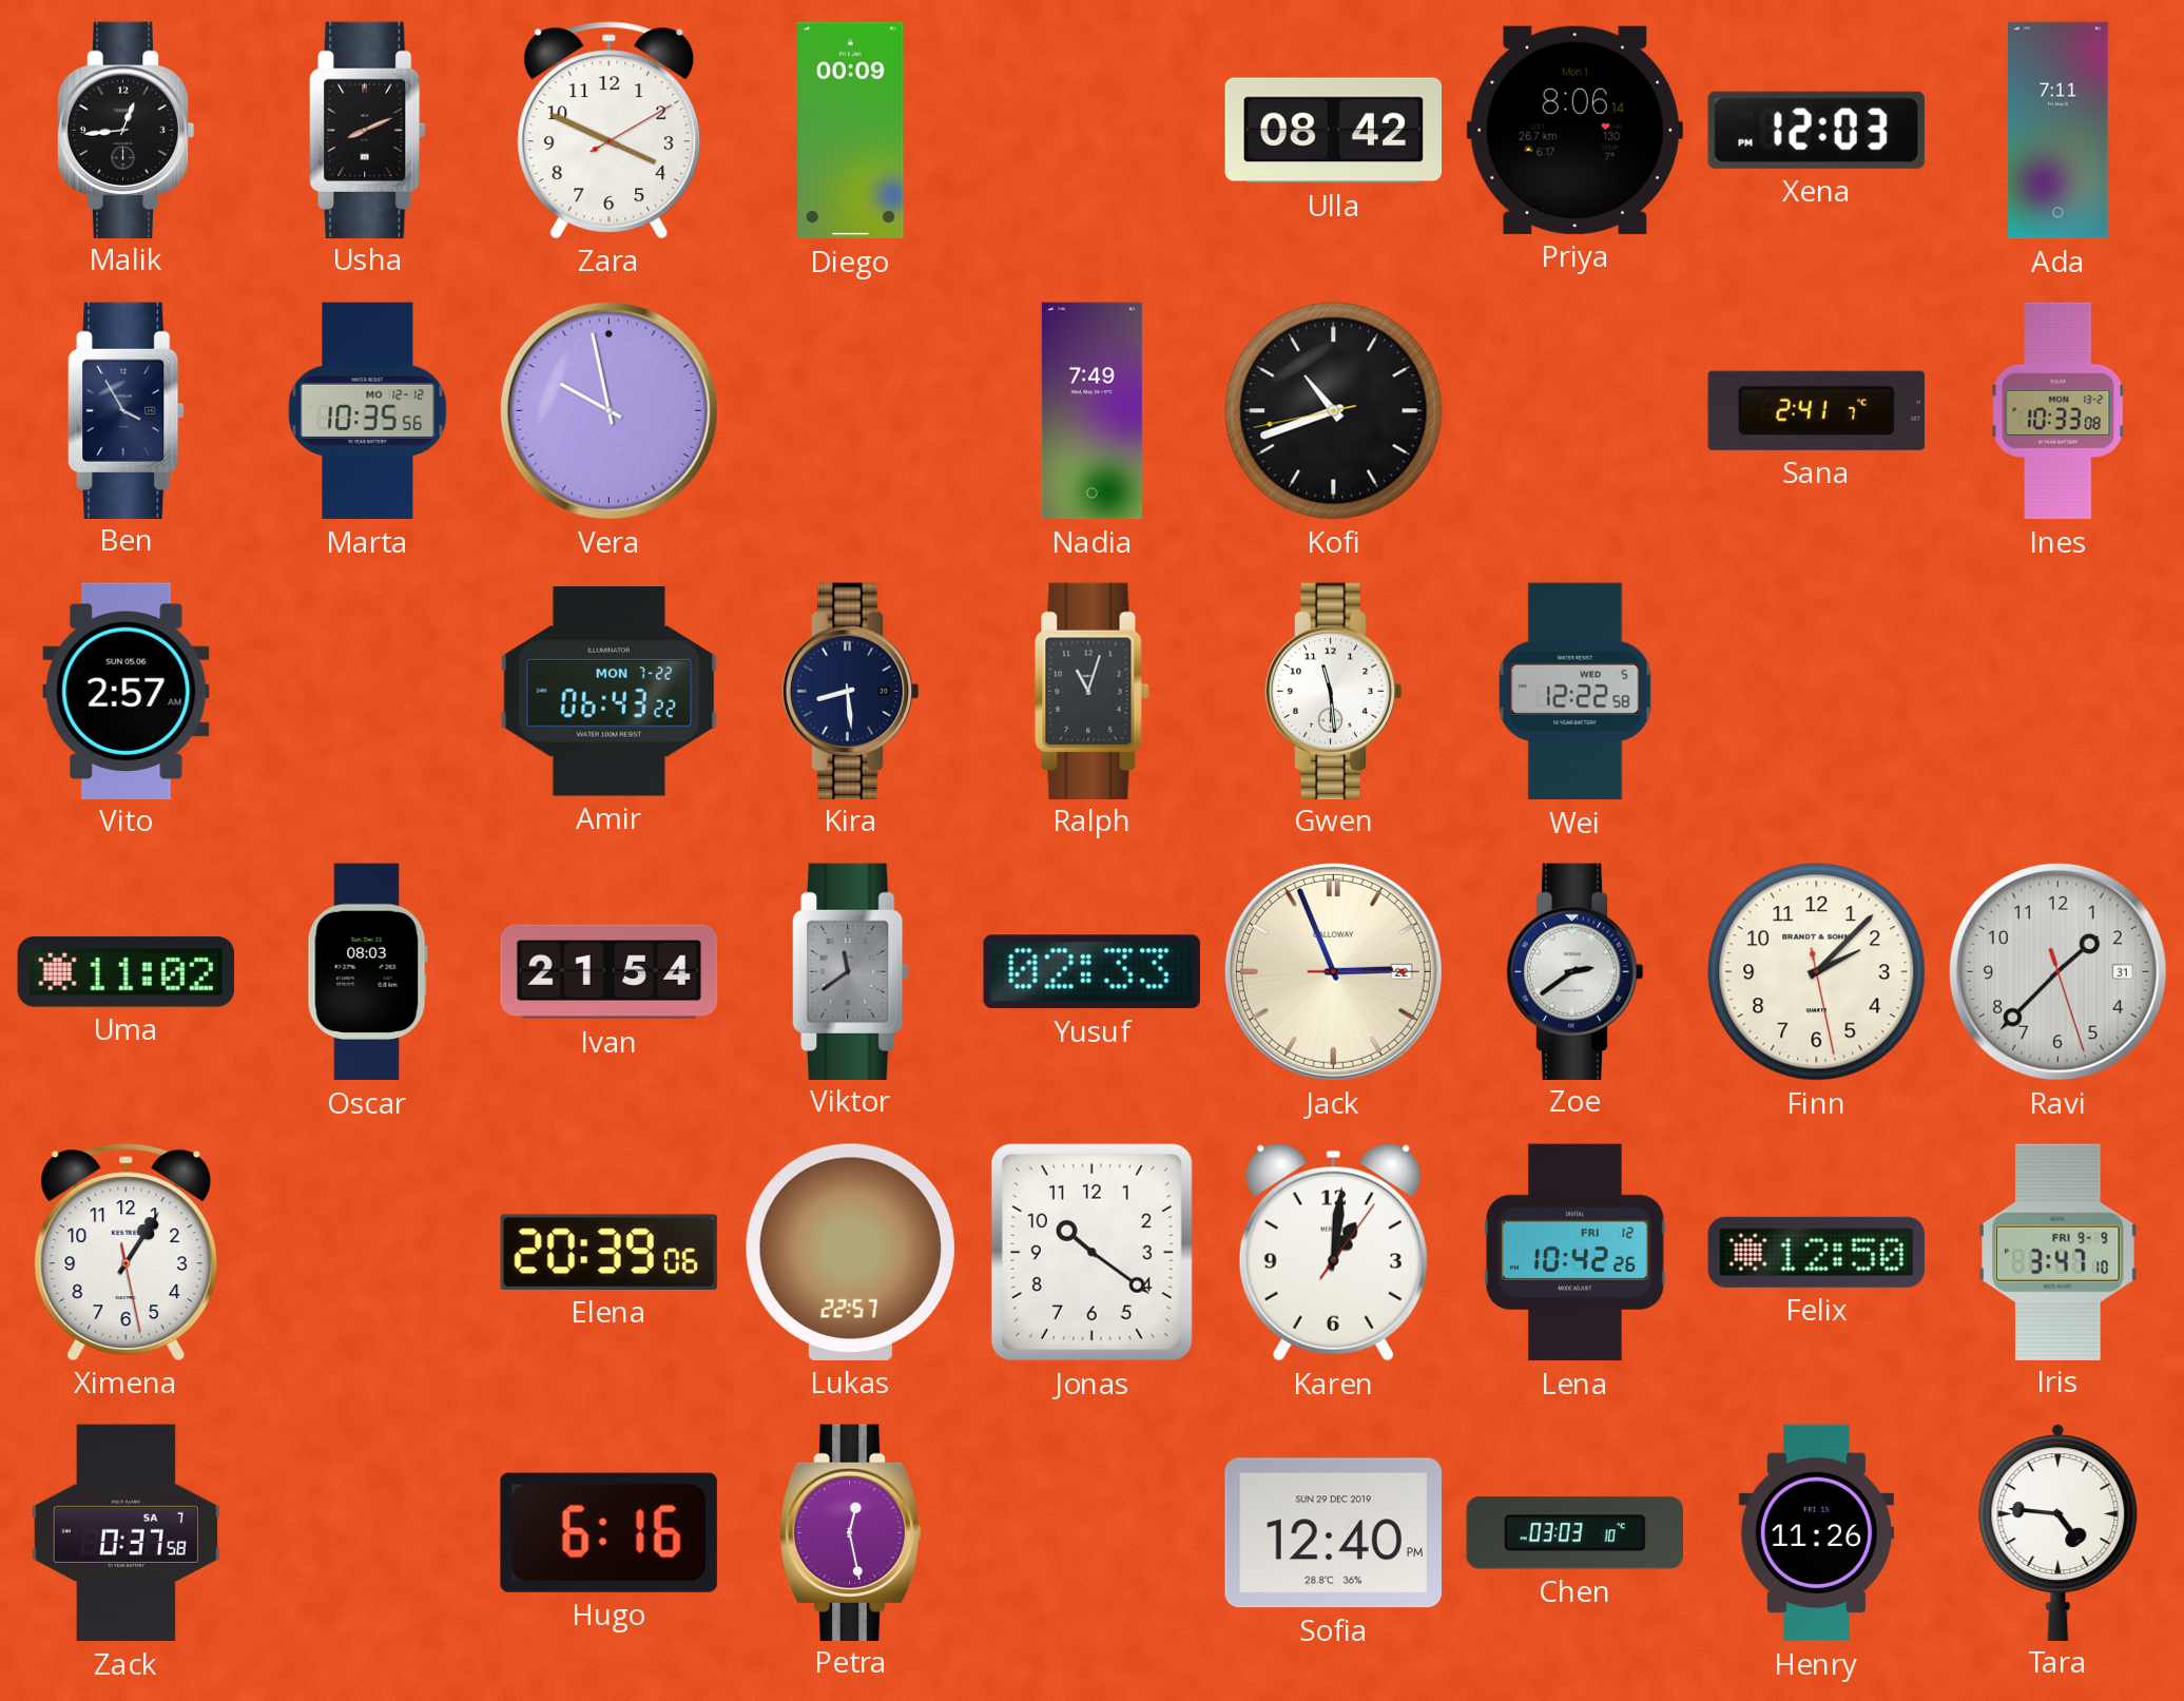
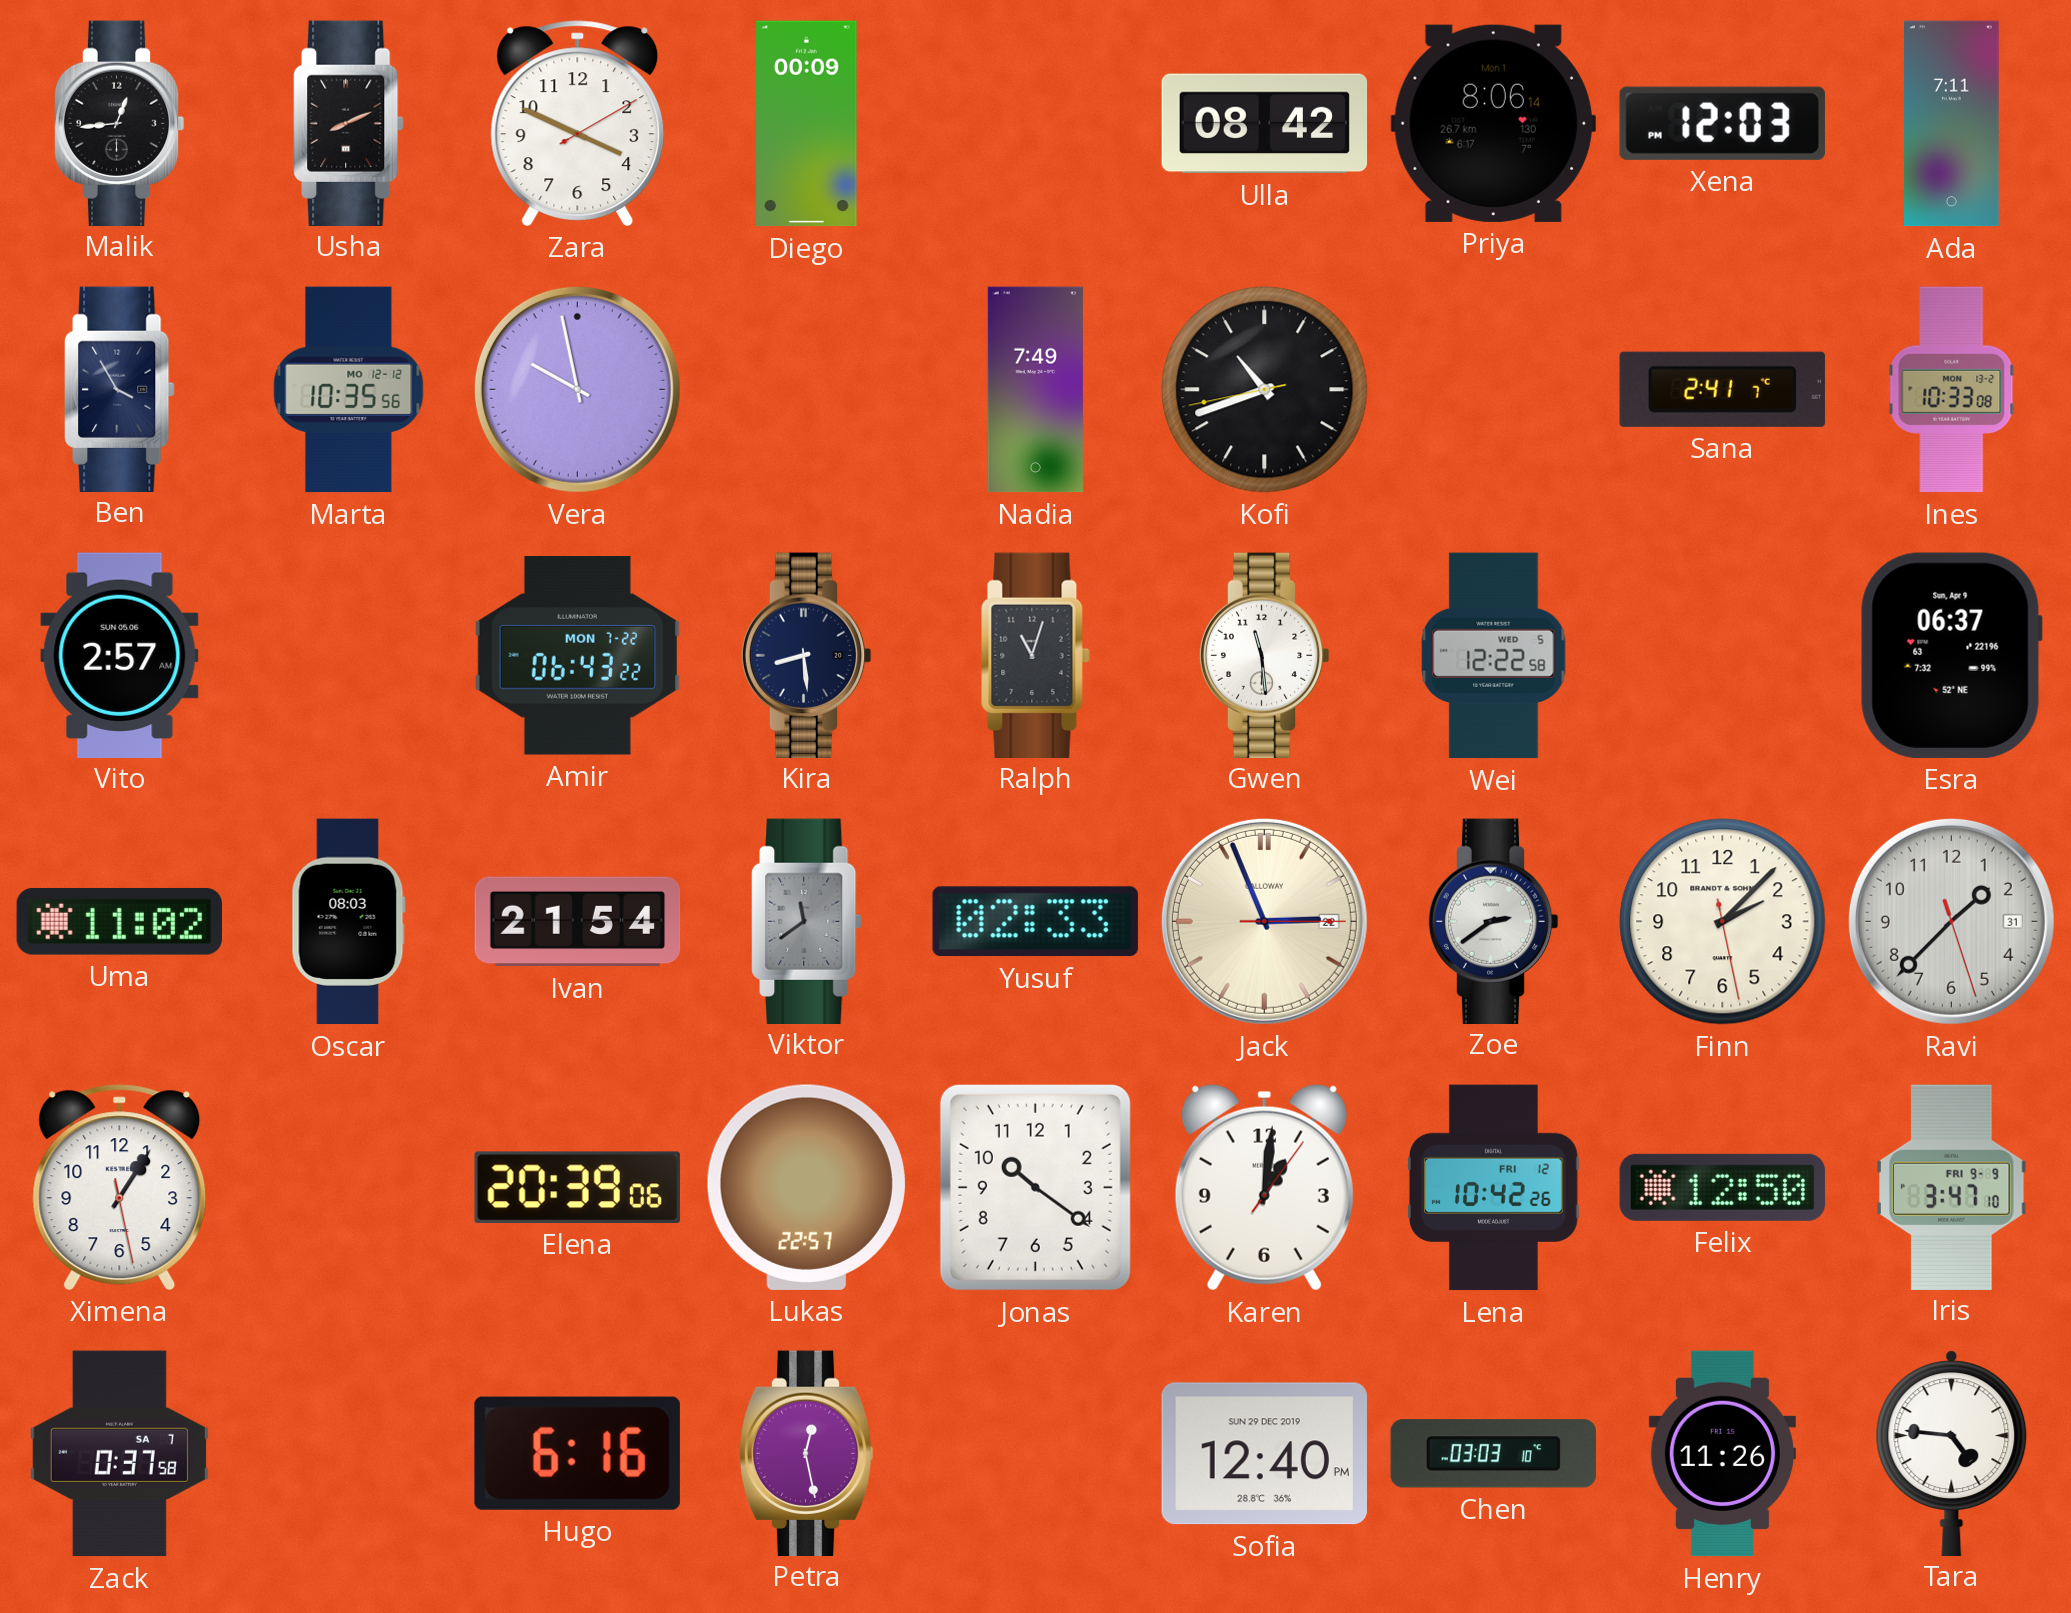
Esra: none -> 06:37
